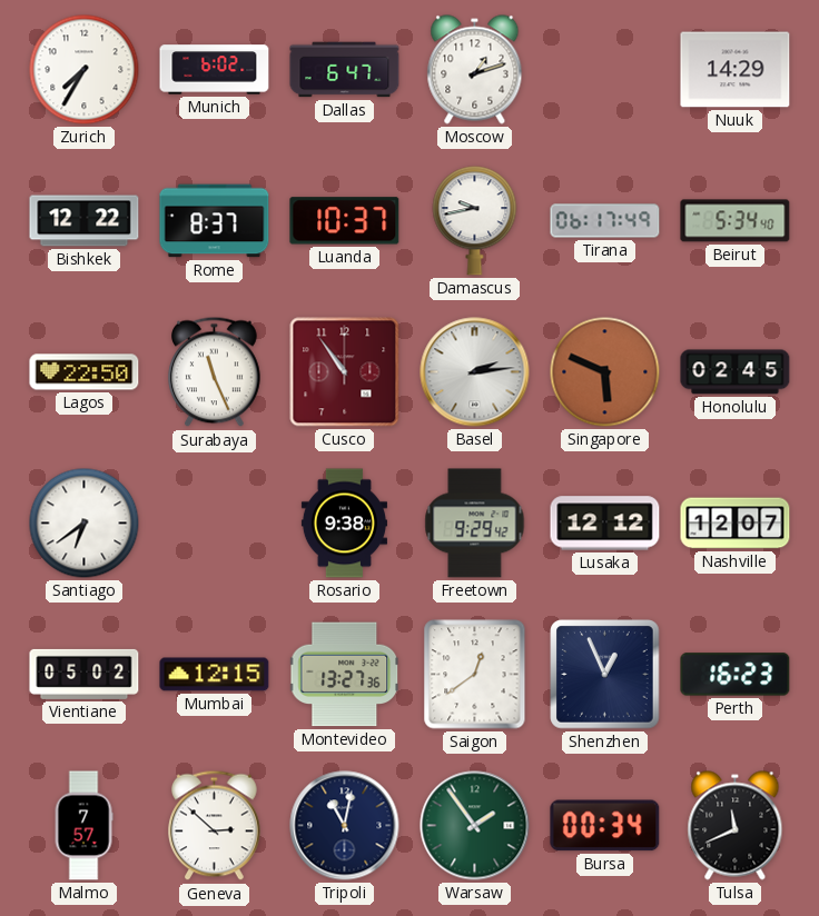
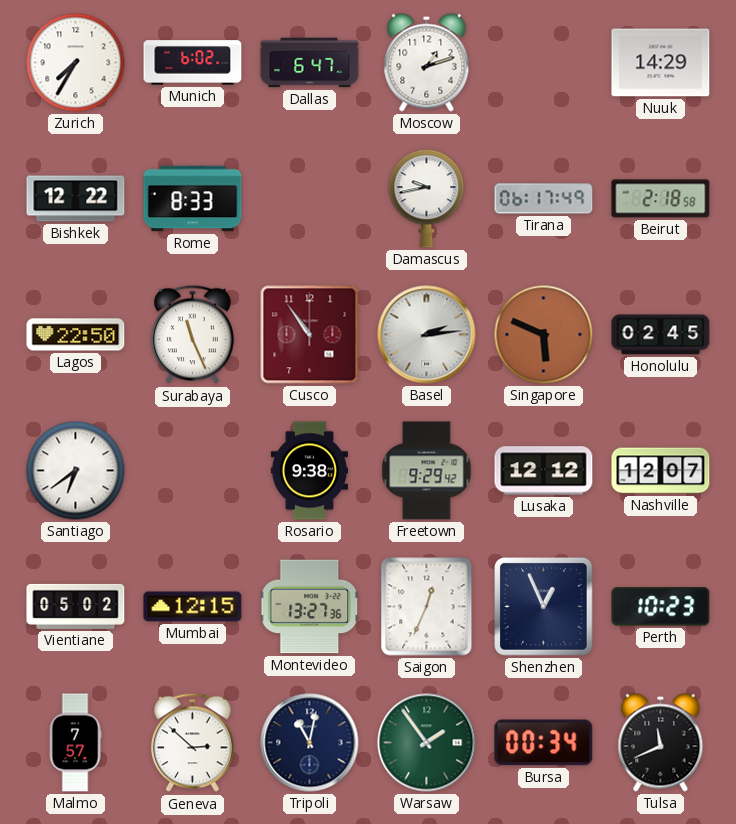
Rome: 8:37 -> 8:33
Luanda: 10:37 -> none
Beirut: 5:34 -> 2:18
Saigon: 12:39 -> 12:34
Perth: 16:23 -> 10:23
